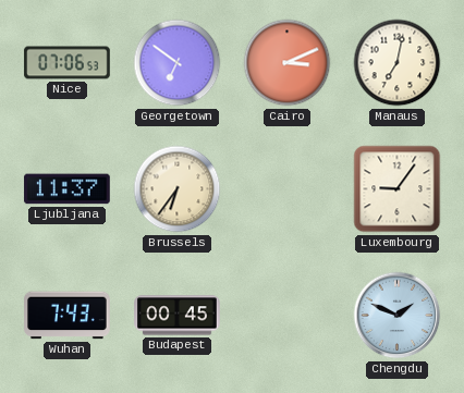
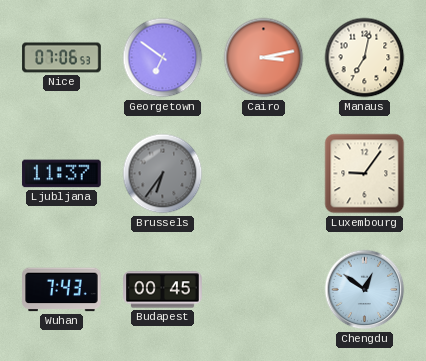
Cairo: 3:11 -> 3:13
Brussels dial: cream -> grey
Chengdu: 1:49 -> 12:51
